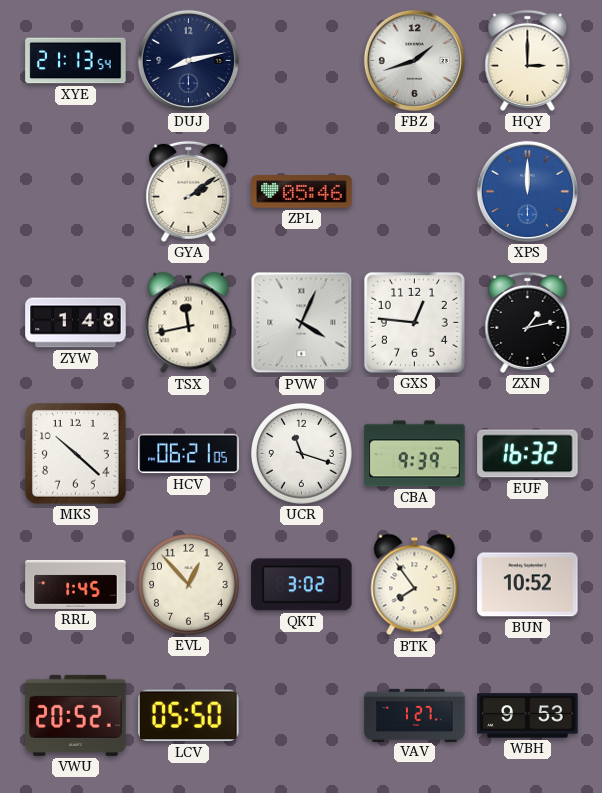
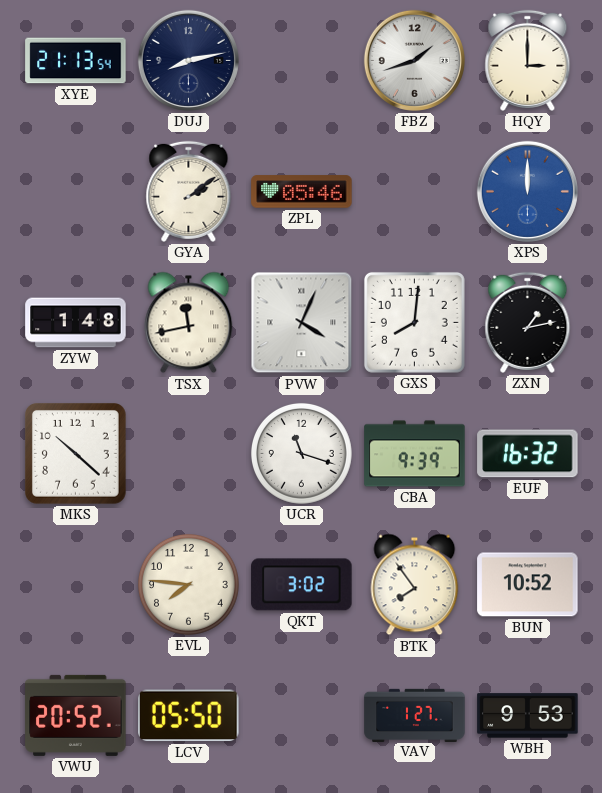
GXS: 12:46 -> 8:01
HCV: 06:21 -> none
RRL: 1:45 -> none
EVL: 12:53 -> 7:46
